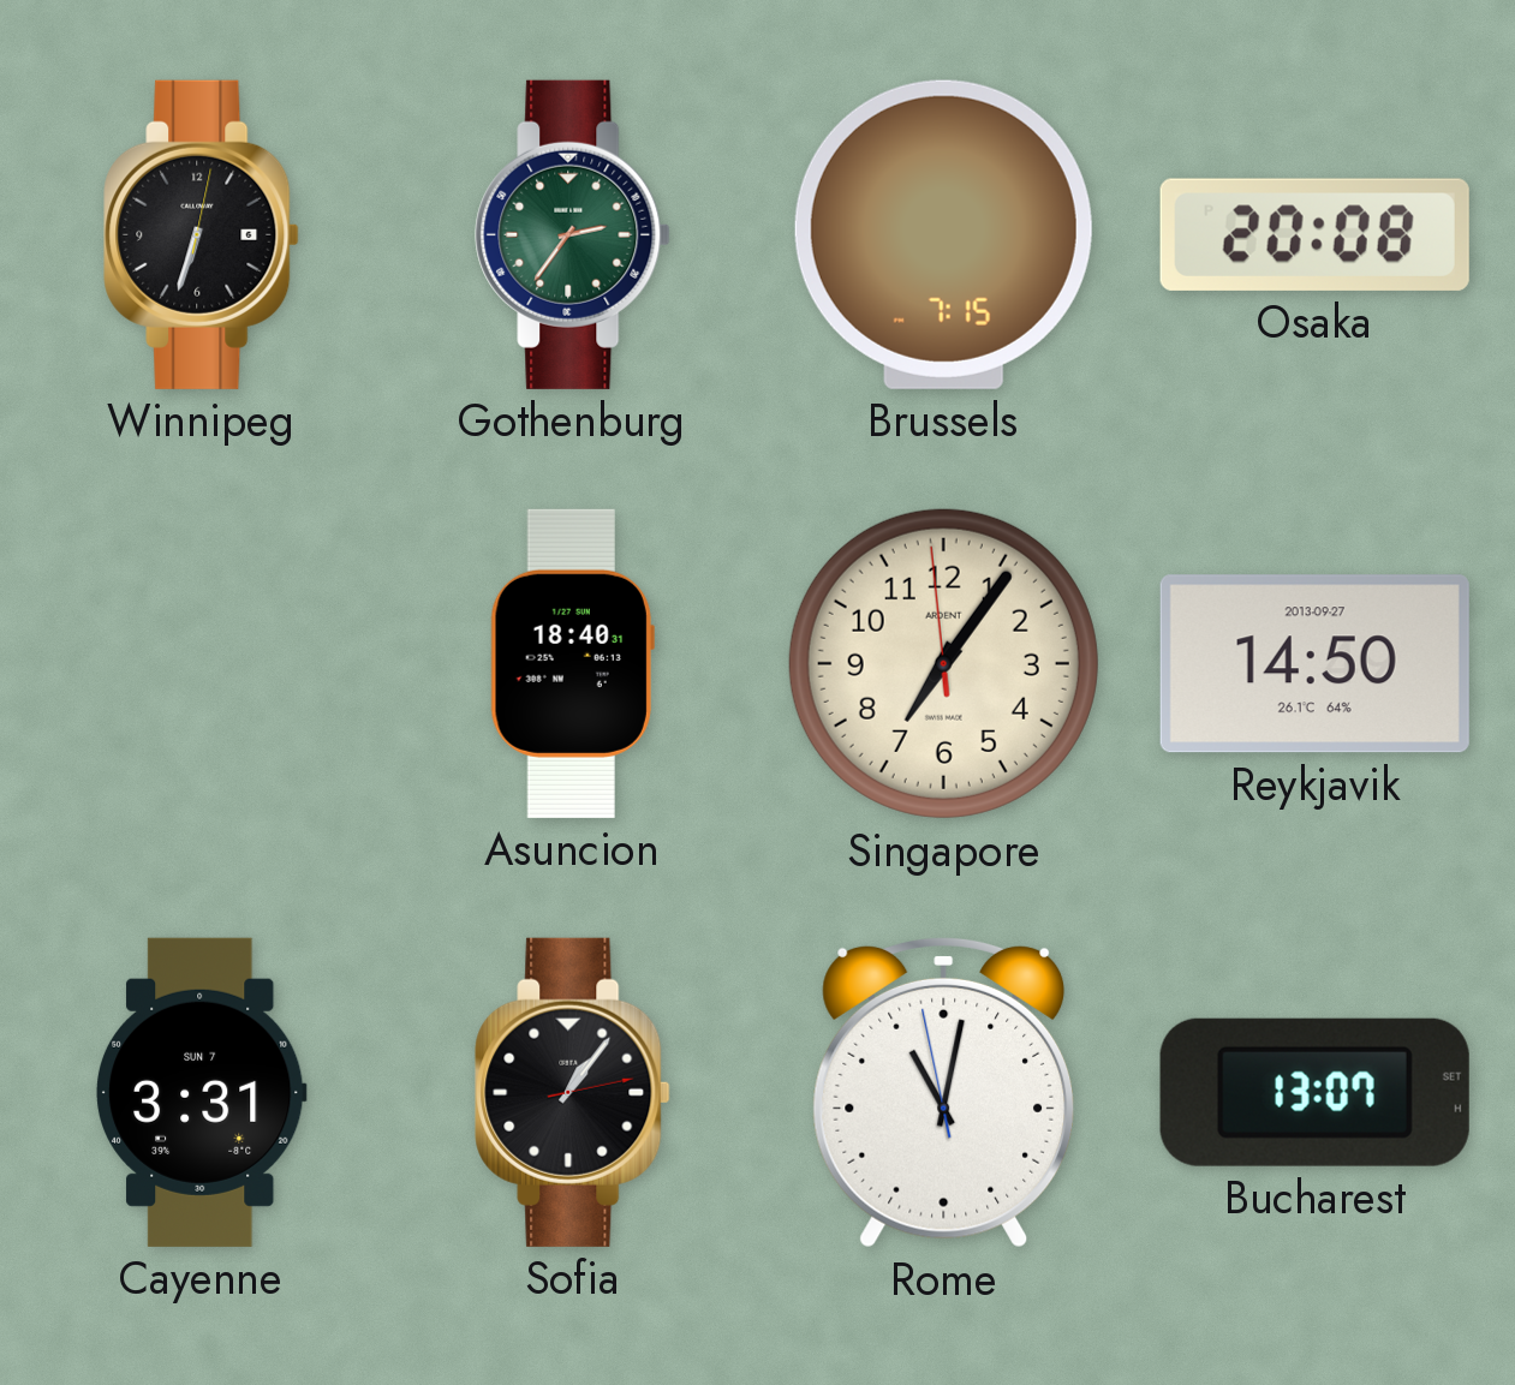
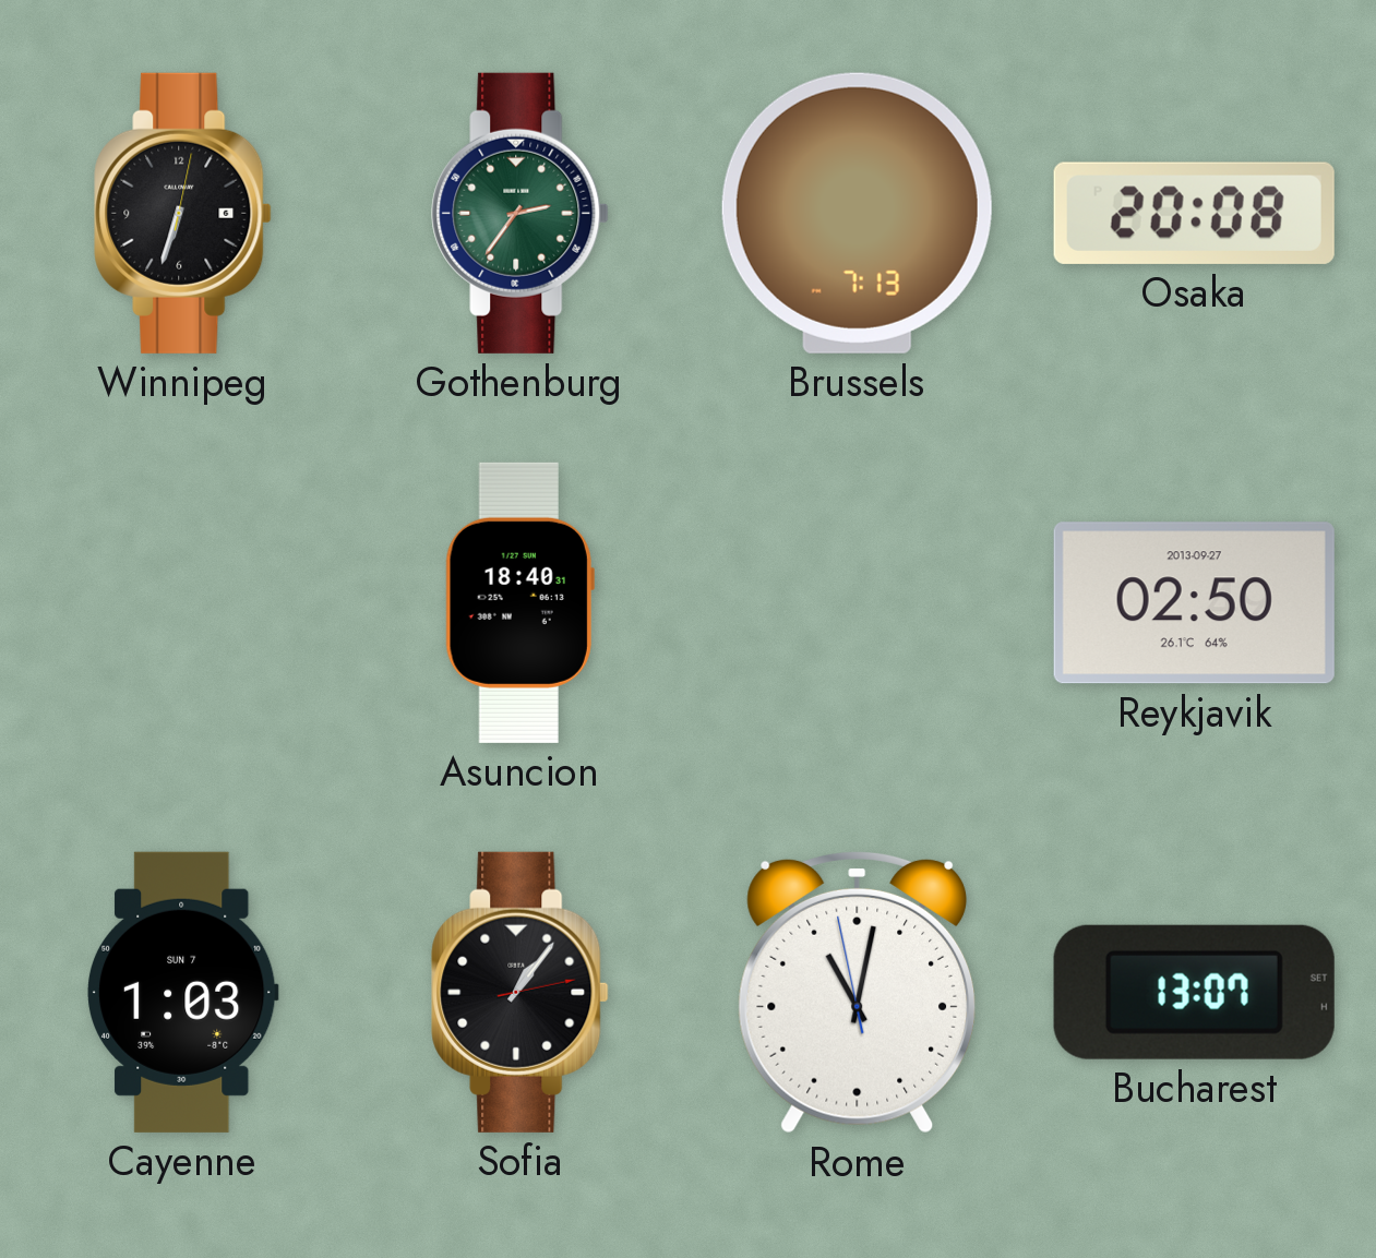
Brussels: 7:15 -> 7:13
Singapore: 7:05 -> none
Reykjavik: 14:50 -> 02:50
Cayenne: 3:31 -> 1:03
